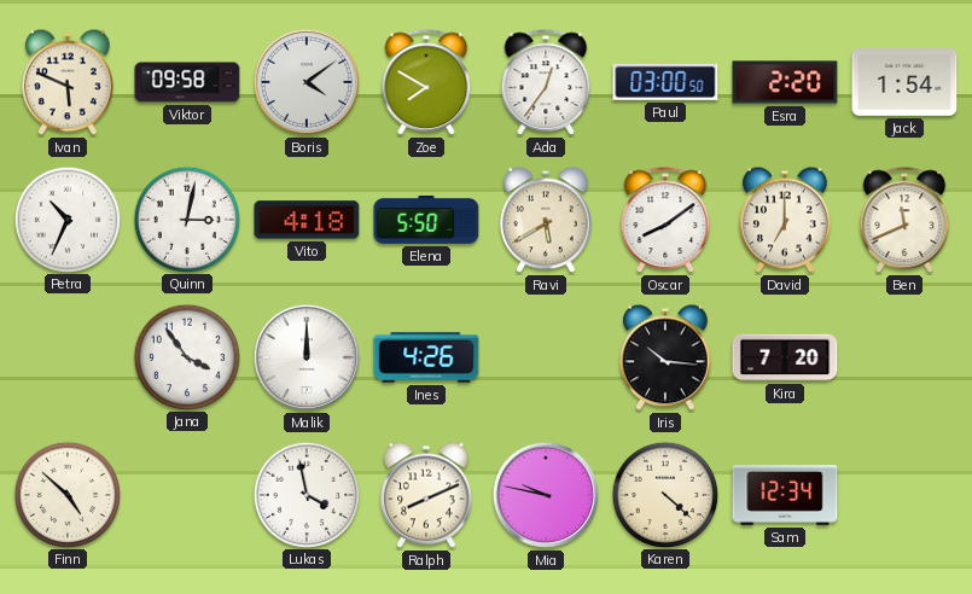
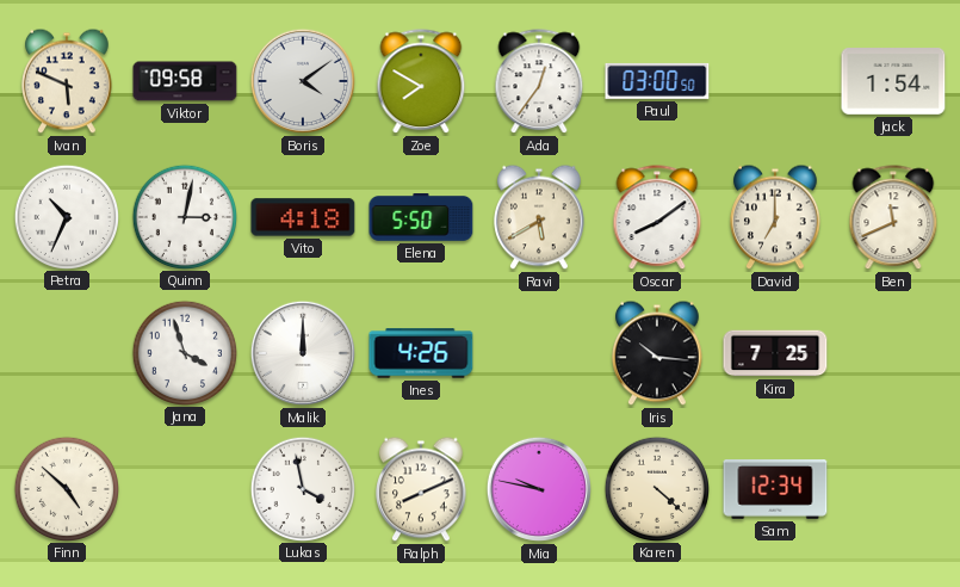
Esra: 2:20 -> none
Jana: 3:54 -> 3:57
Kira: 7:20 -> 7:25
